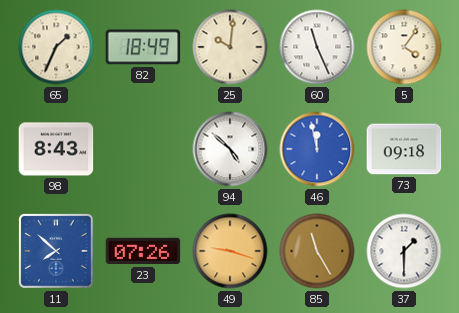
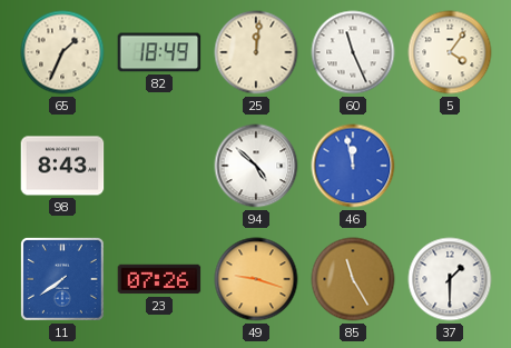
25: 10:01 -> 12:01
73: 09:18 -> none
11: 7:52 -> 7:39
